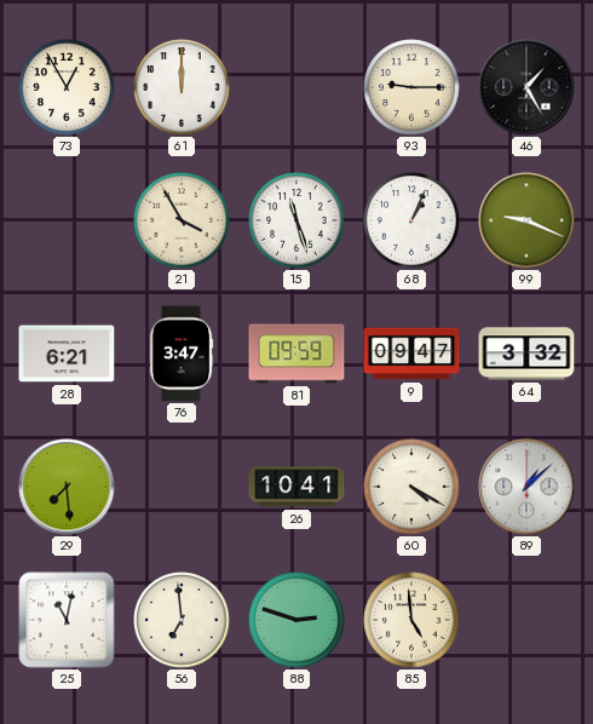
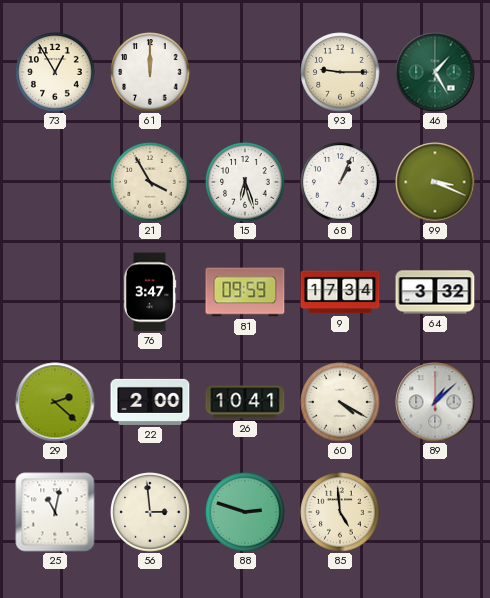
46 dial: black -> green
15: 11:27 -> 6:27
99: 9:19 -> 3:19
28: 6:21 -> none
9: 09:47 -> 17:34
29: 7:29 -> 2:22
22: none -> 2:00
56: 6:59 -> 2:59
